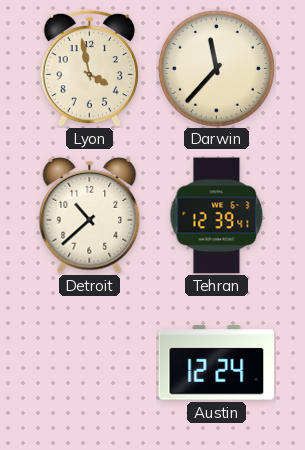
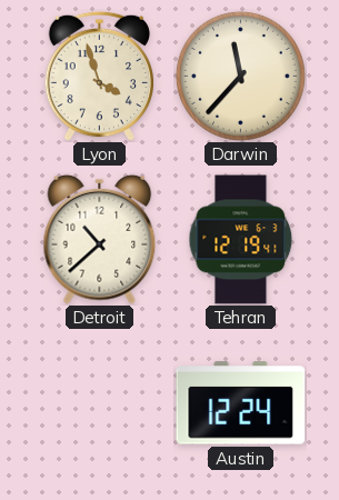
Lyon: 3:58 -> 3:57
Tehran: 12:39 -> 12:19
